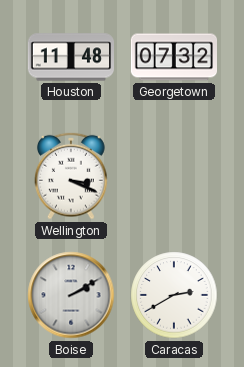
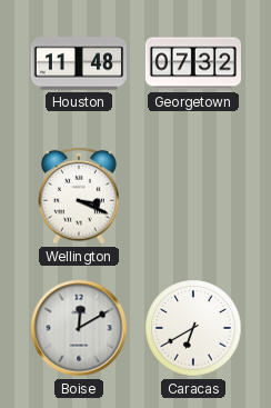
Boise: 2:10 -> 12:10
Caracas: 2:40 -> 6:40
